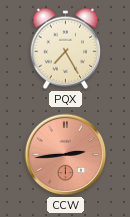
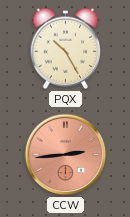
PQX: 7:25 -> 10:25
